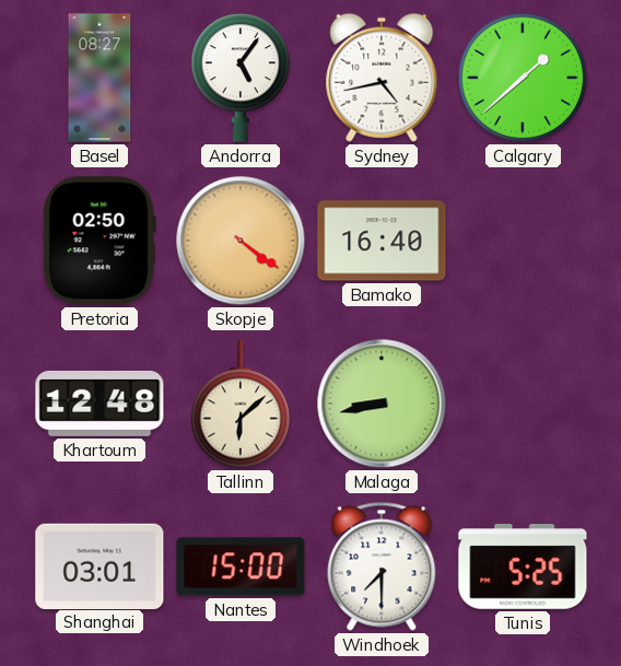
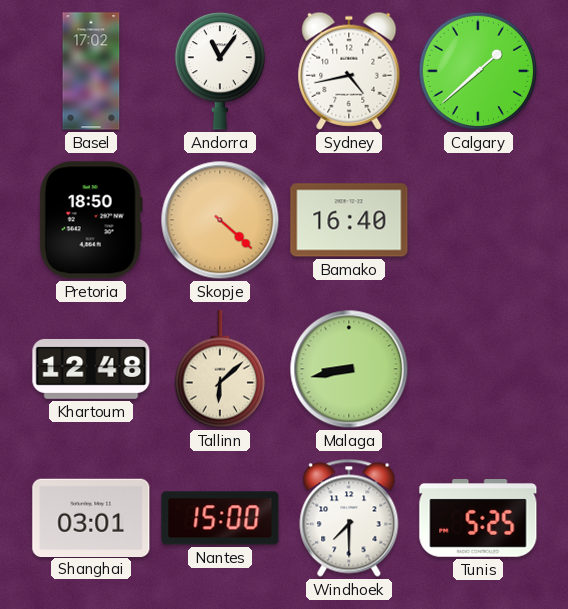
Basel: 08:27 -> 17:02
Andorra: 5:06 -> 11:06
Pretoria: 02:50 -> 18:50
Skopje: 4:21 -> 4:22
